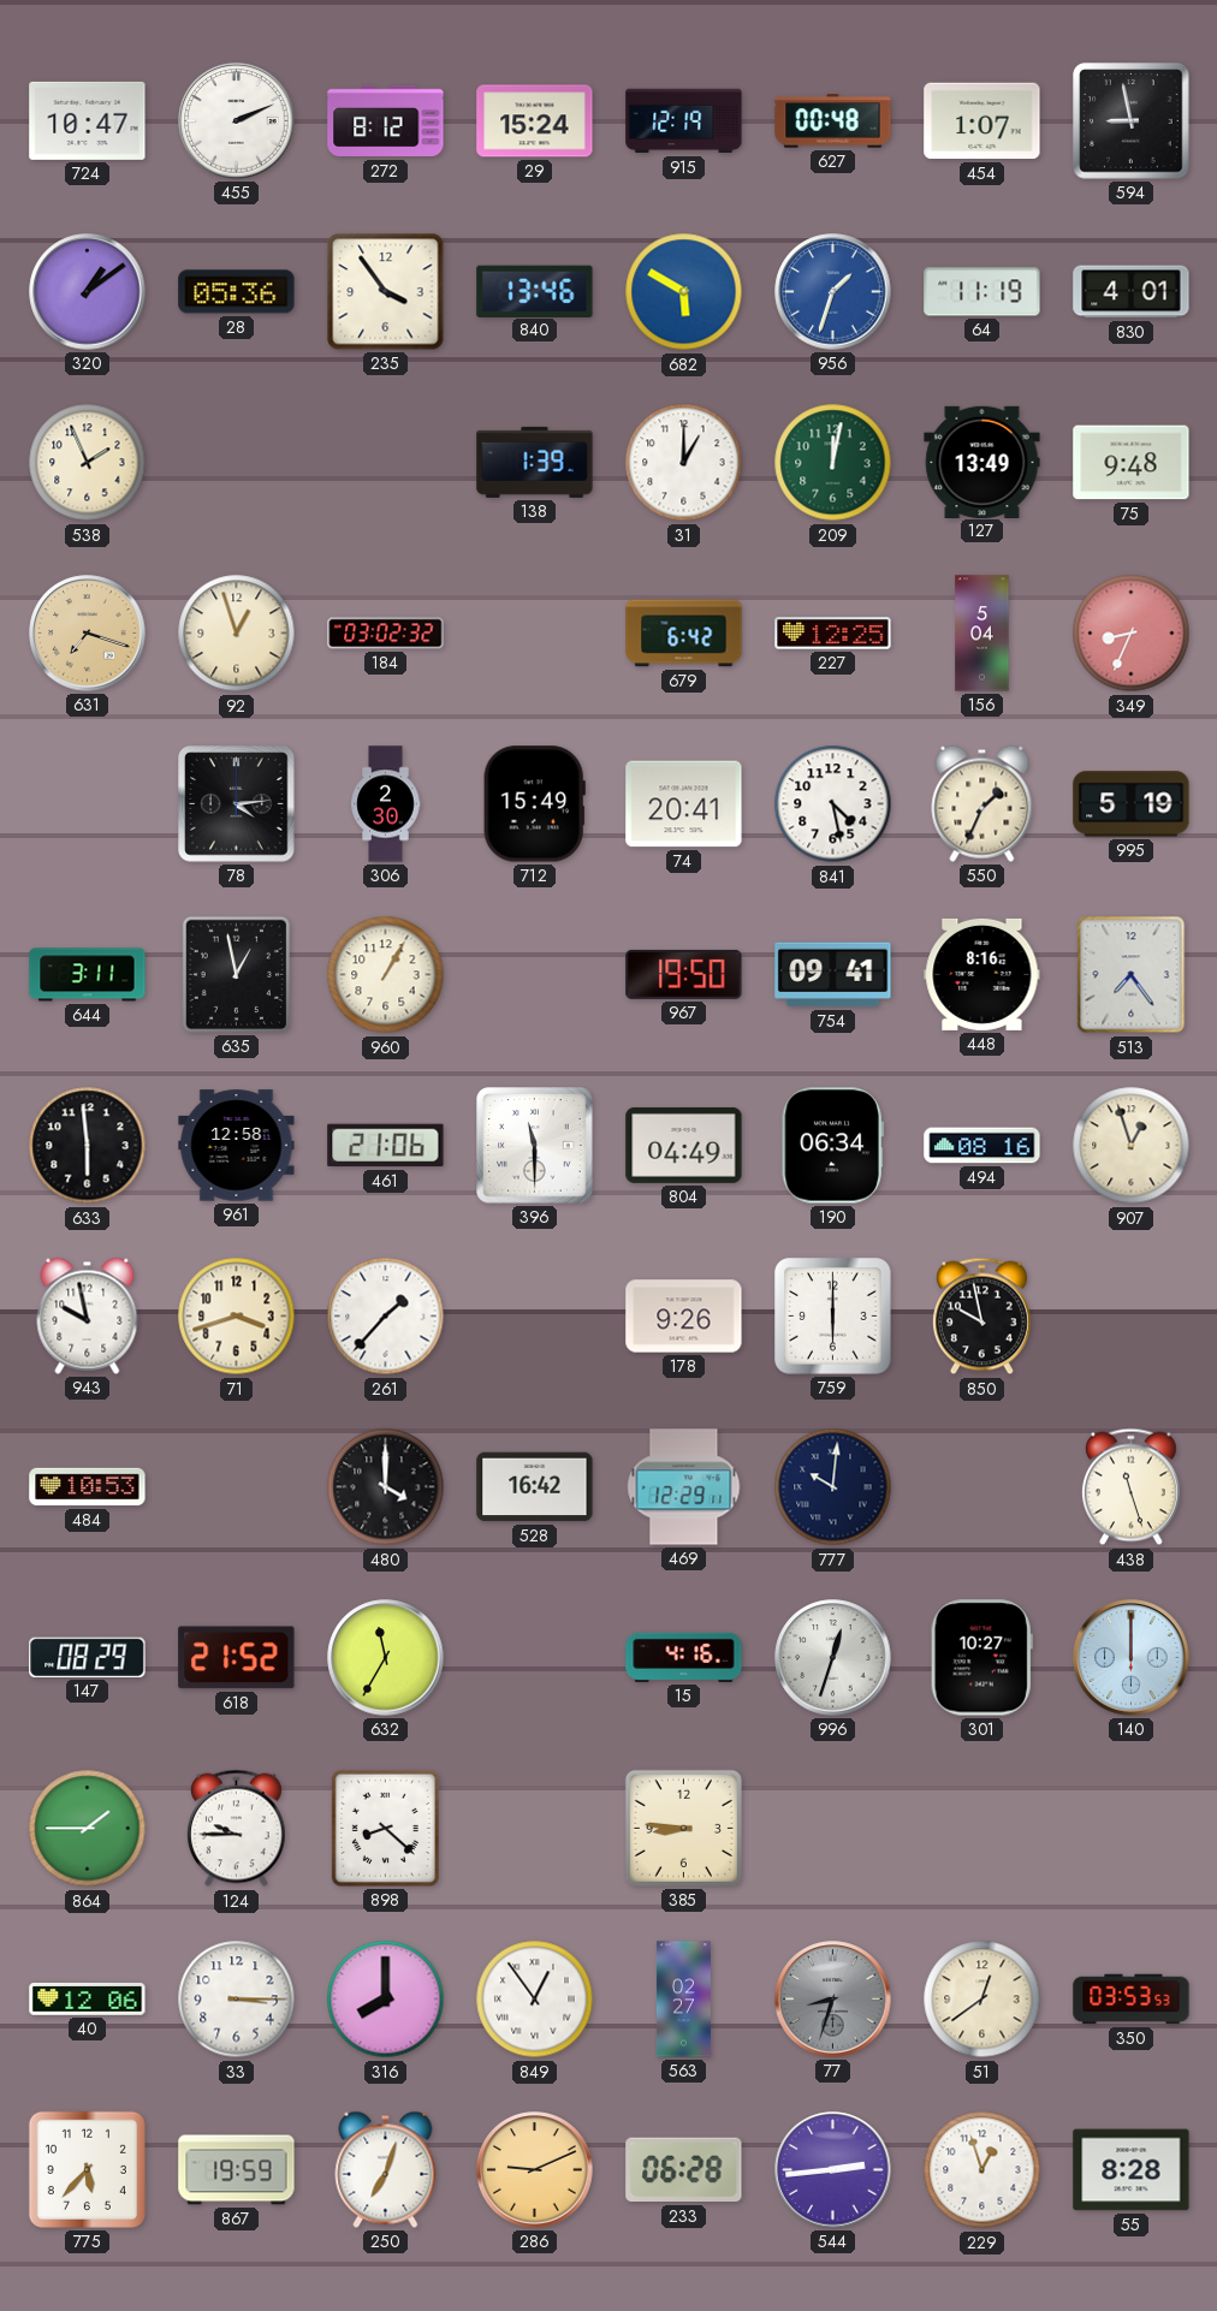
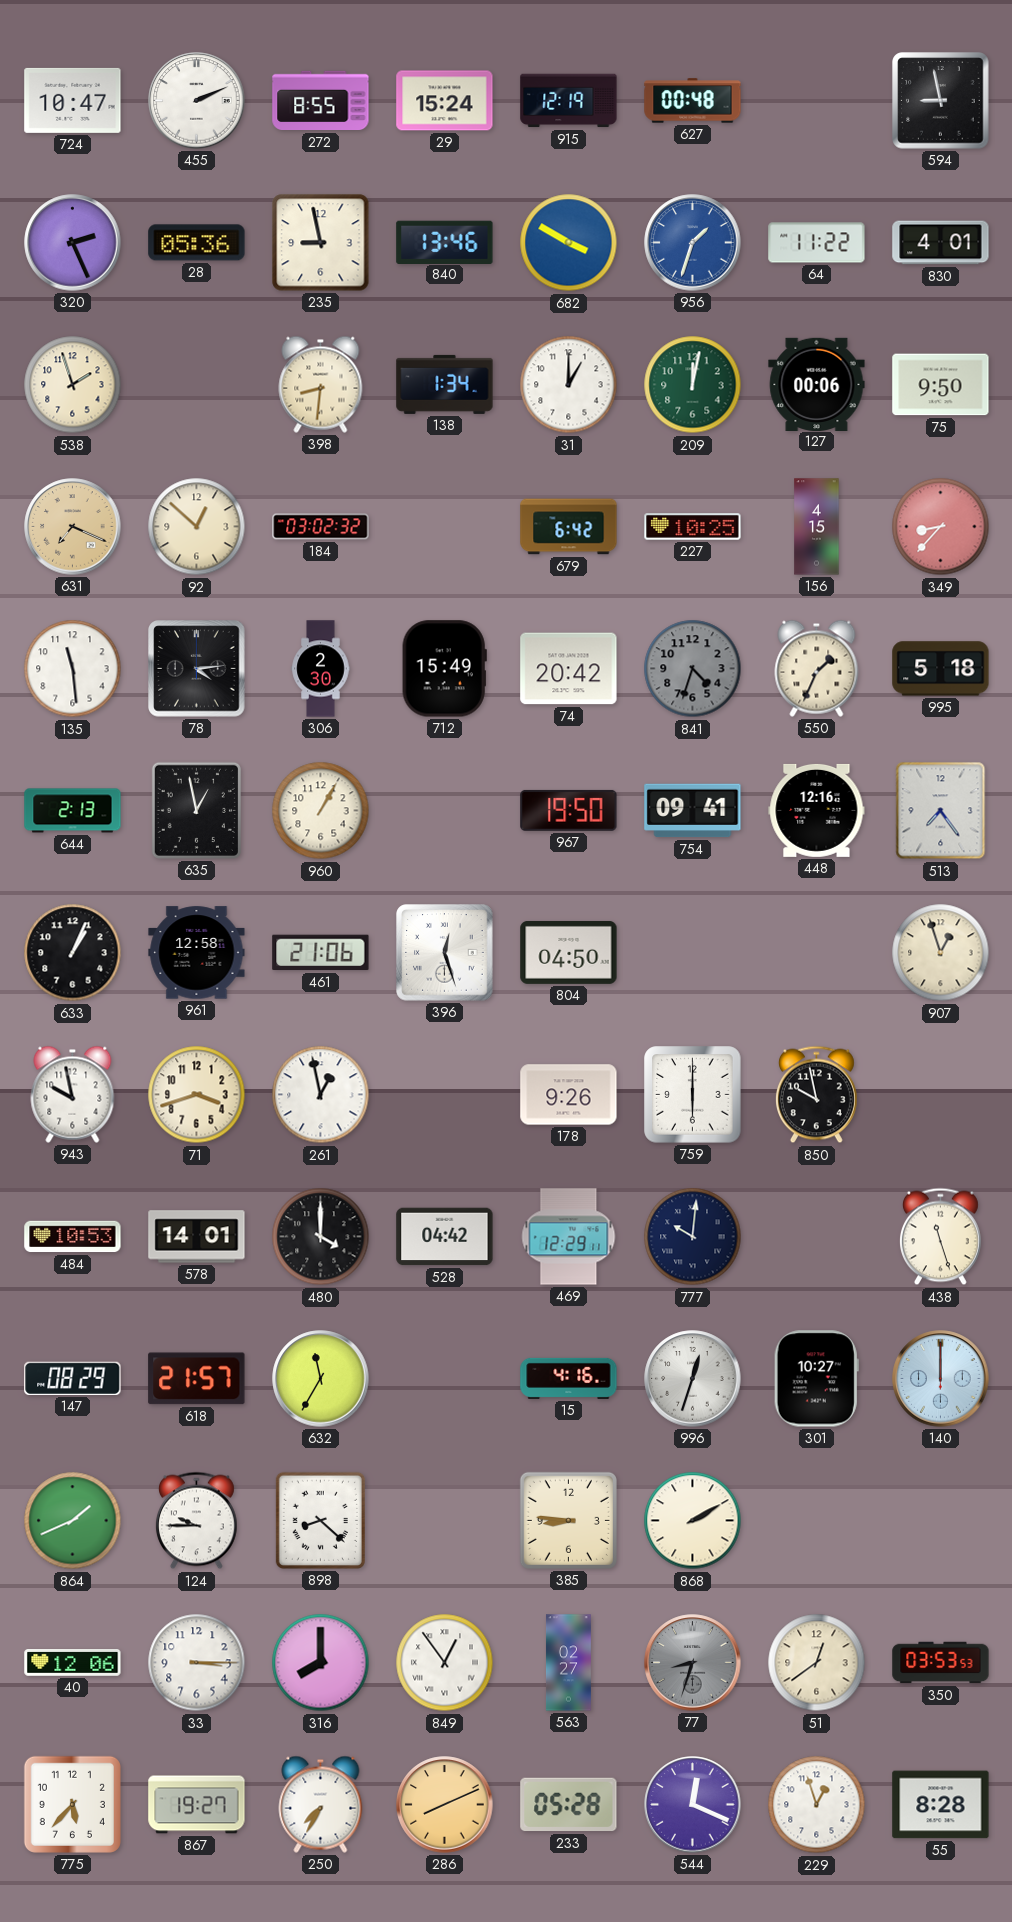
272: 8:12 -> 8:55
454: 1:07 -> none
320: 1:09 -> 2:26
235: 3:54 -> 8:58
682: 5:50 -> 3:50
64: 11:19 -> 11:22
538: 1:56 -> 1:57
398: none -> 8:31
138: 1:39 -> 1:34
127: 13:49 -> 00:06
75: 9:48 -> 9:50
631: 7:18 -> 7:19
92: 12:57 -> 12:52
227: 12:25 -> 10:25
156: 5:04 -> 4:15
349: 8:34 -> 8:37
135: none -> 11:29
74: 20:41 -> 20:42
841: 4:28 -> 4:33
841 dial: white -> grey
995: 5:19 -> 5:18
644: 3:11 -> 2:13
448: 8:16 -> 12:16
633: 5:59 -> 1:04
396: 11:30 -> 12:27
804: 04:49 -> 04:50
190: 06:34 -> none
494: 08:16 -> none
261: 1:37 -> 12:58
578: none -> 14:01
528: 16:42 -> 04:42
618: 21:52 -> 21:57
864: 1:45 -> 1:41
868: none -> 2:10
867: 19:59 -> 19:27
250: 7:03 -> 7:35
286: 9:11 -> 8:11
233: 06:28 -> 05:28
544: 2:44 -> 12:19
